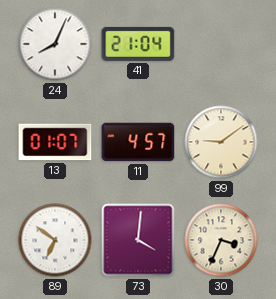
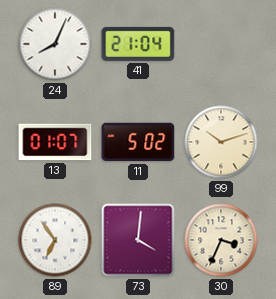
11: 4:57 -> 5:02
99: 9:09 -> 10:12
89: 6:51 -> 6:54
